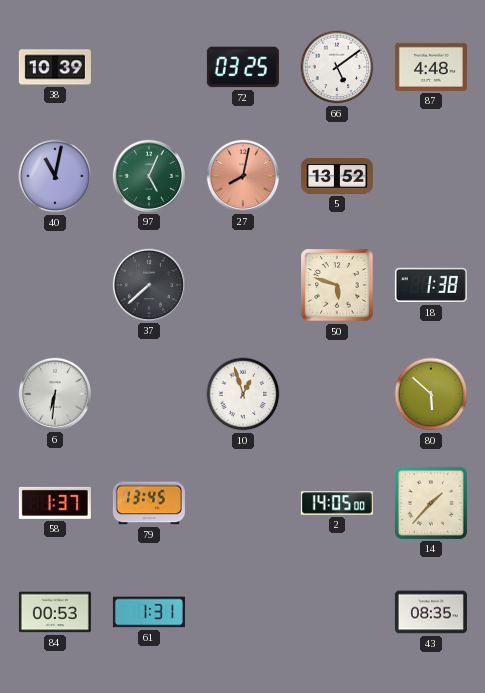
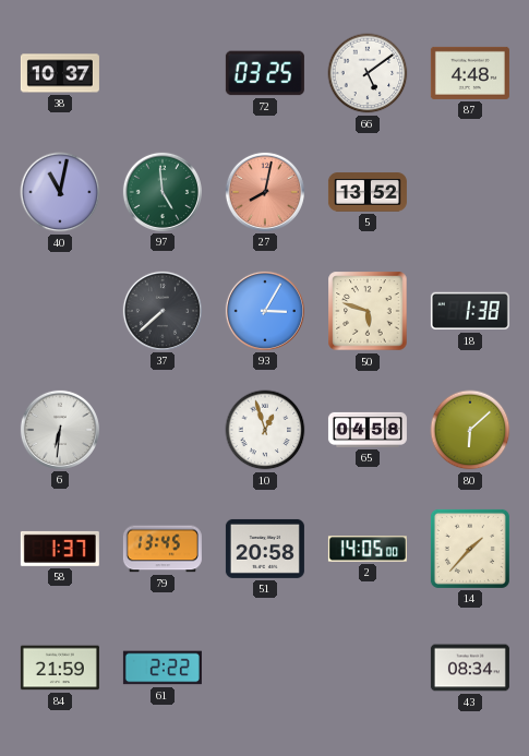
38: 10:39 -> 10:37
97: 5:04 -> 4:59
93: none -> 3:05
65: none -> 04:58
80: 5:52 -> 6:08
51: none -> 20:58
84: 00:53 -> 21:59
61: 1:31 -> 2:22
43: 08:35 -> 08:34
